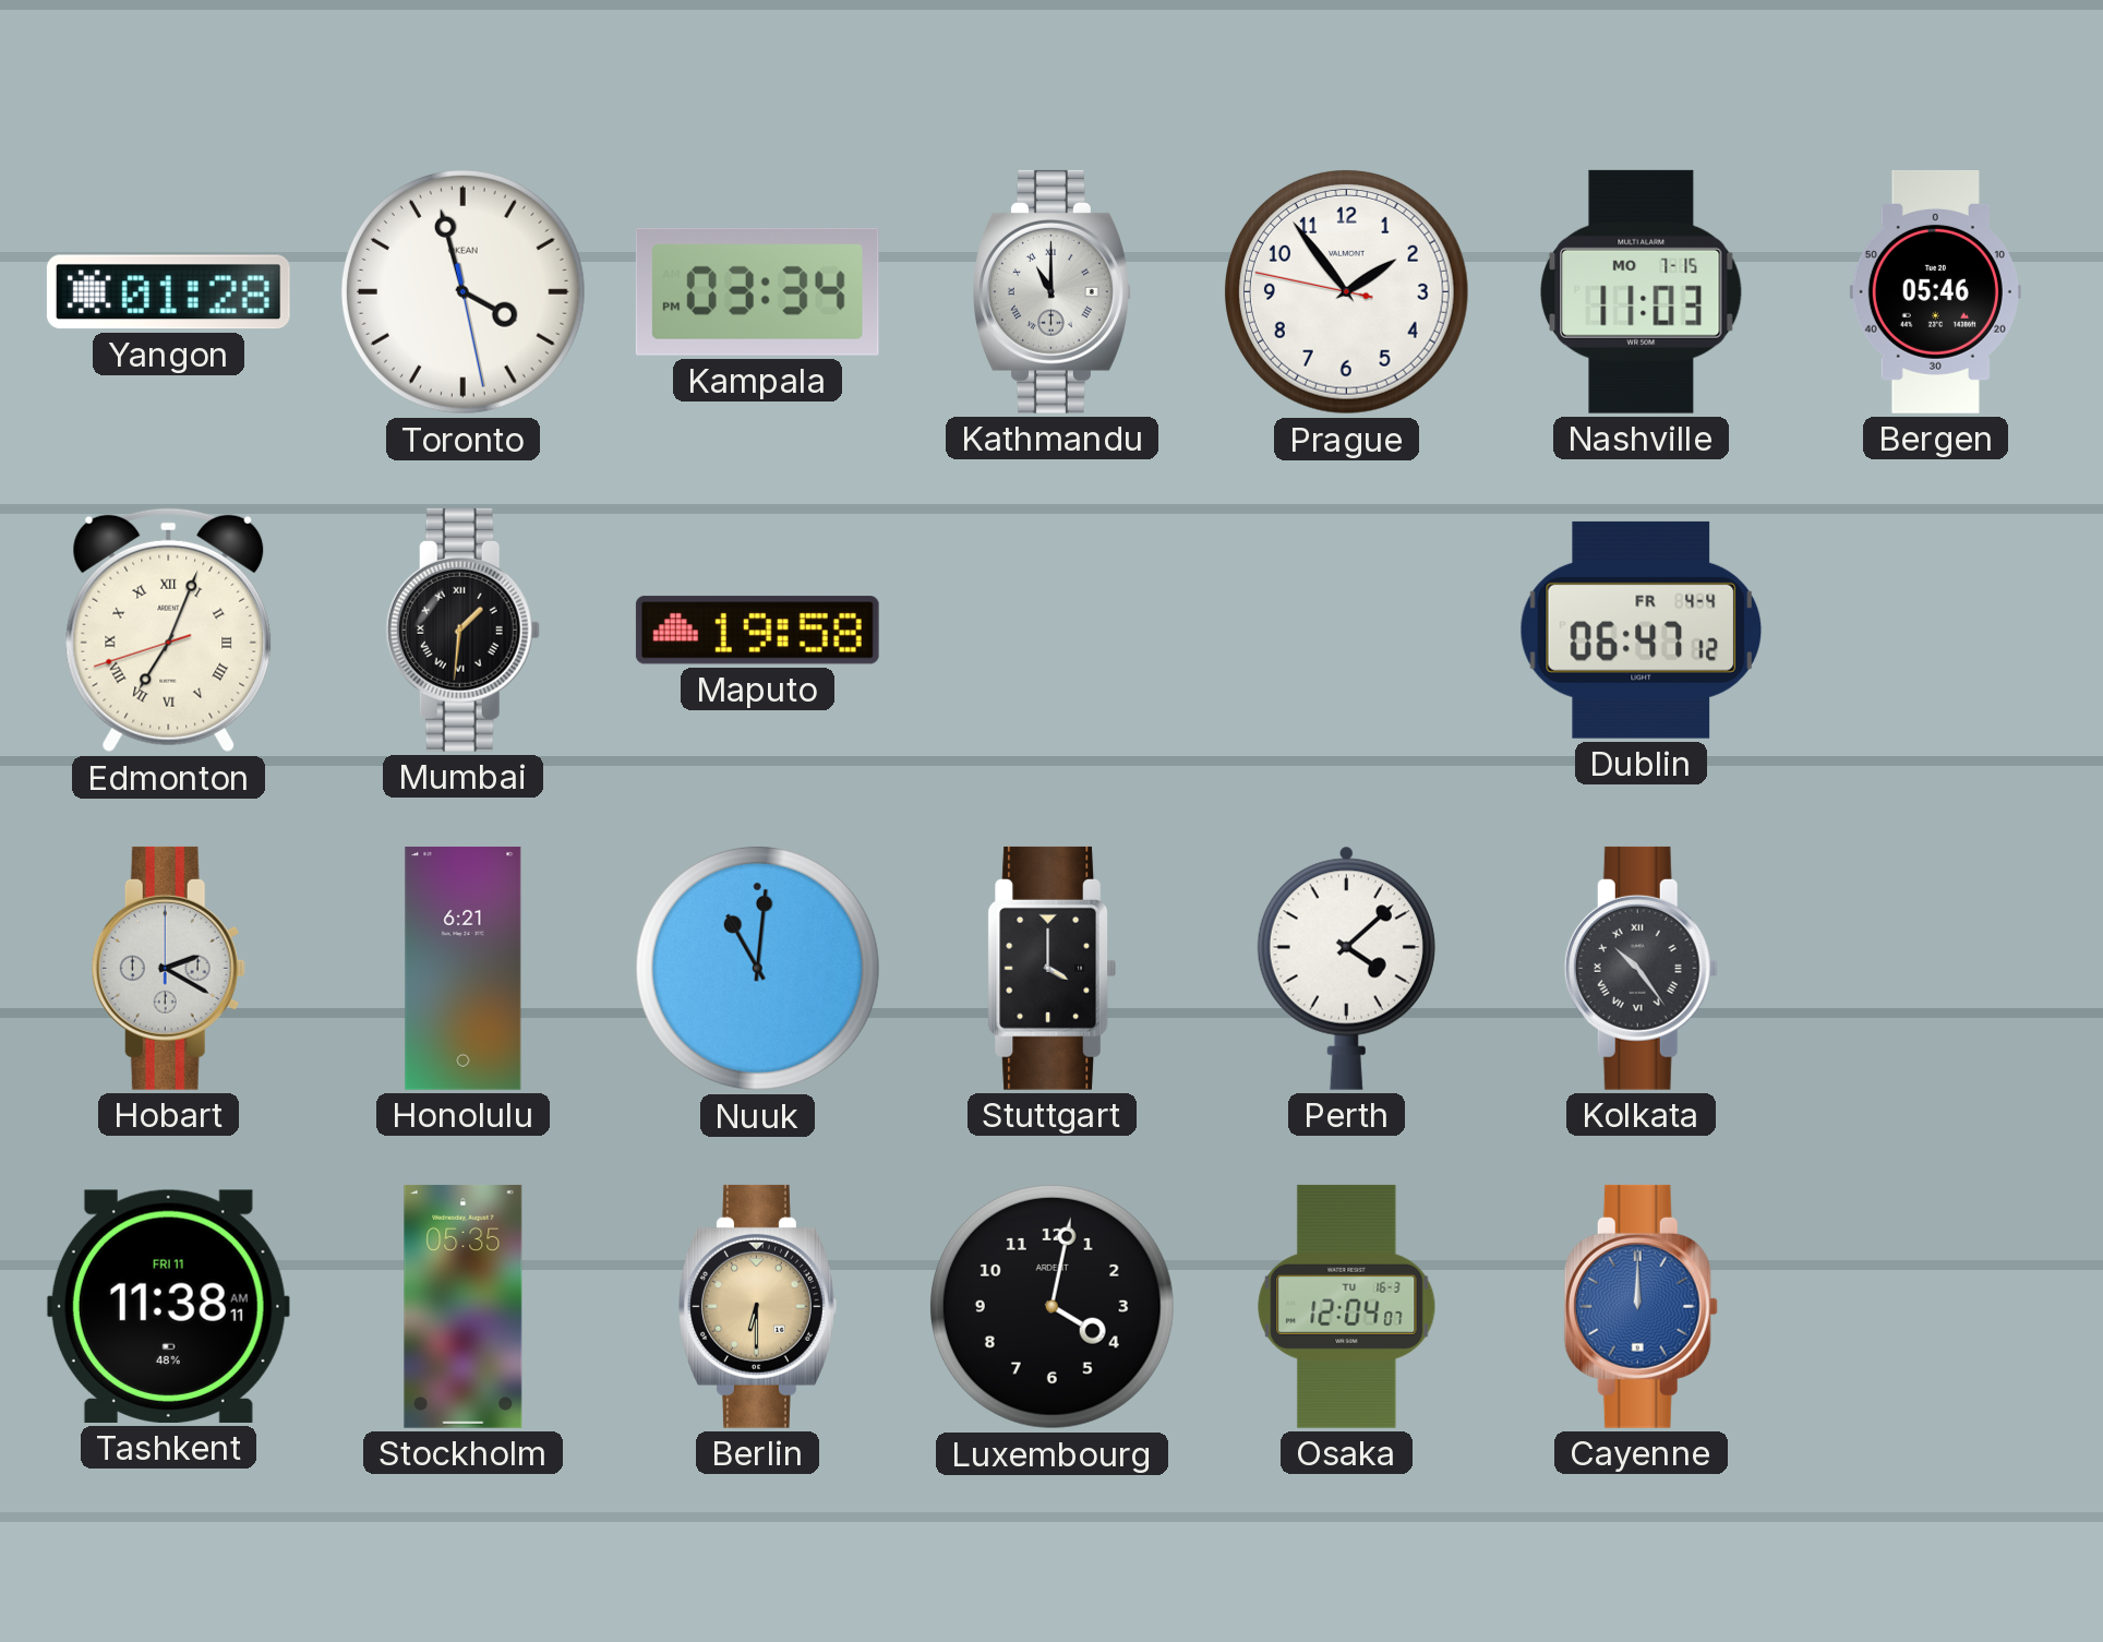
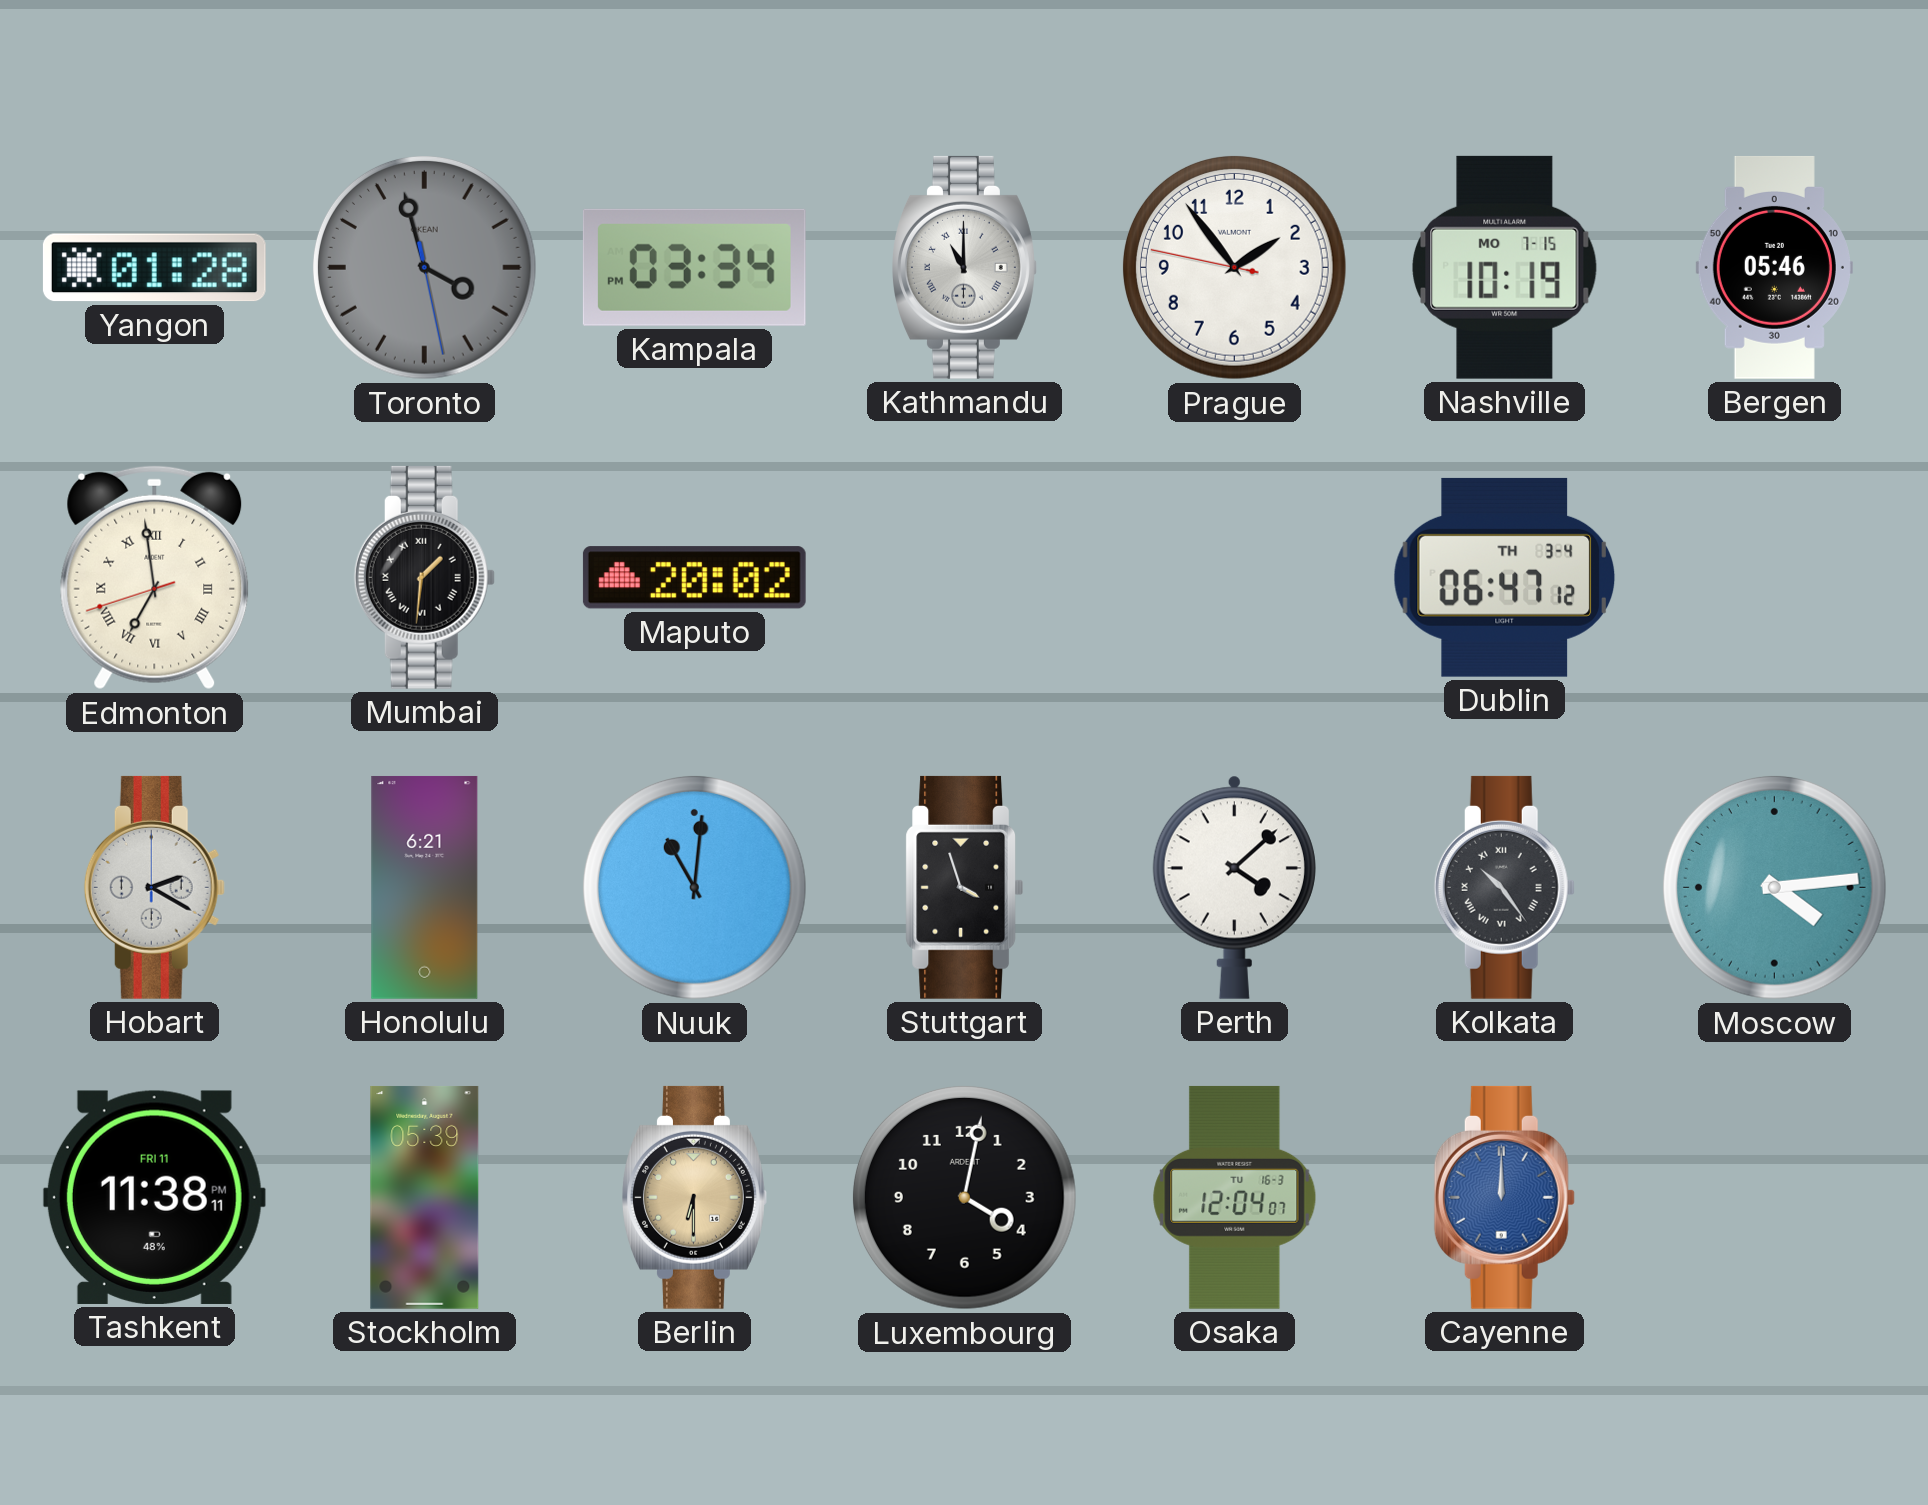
Toronto dial: white -> grey
Nashville: 11:03 -> 10:19
Edmonton: 7:03 -> 6:58
Maputo: 19:58 -> 20:02
Dublin date: FR 4-4 -> TH 3-4
Stuttgart: 4:00 -> 3:57
Moscow: none -> 4:14
Tashkent: 11:38:11 AM -> 11:38:11 PM
Stockholm: 05:35 -> 05:39
